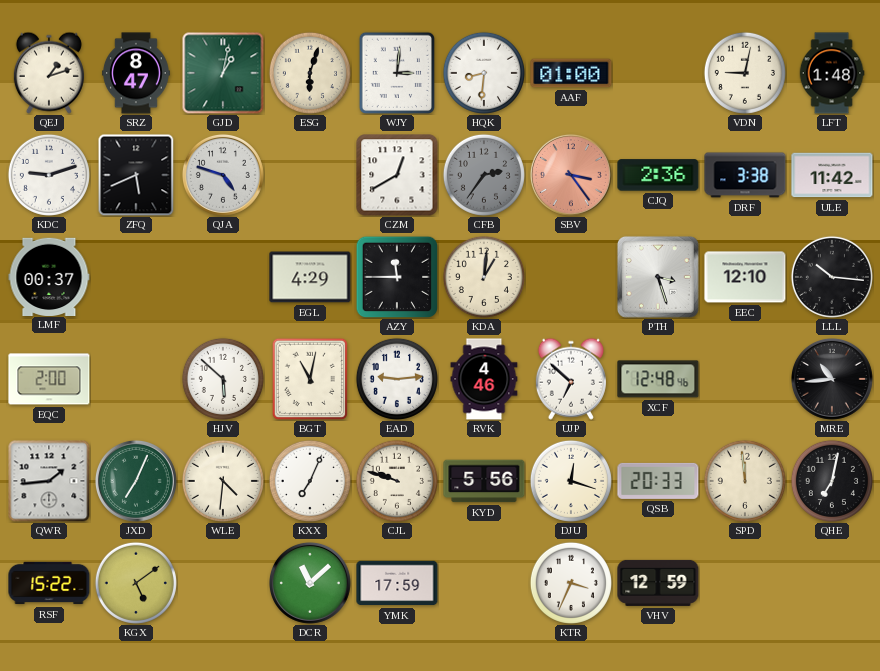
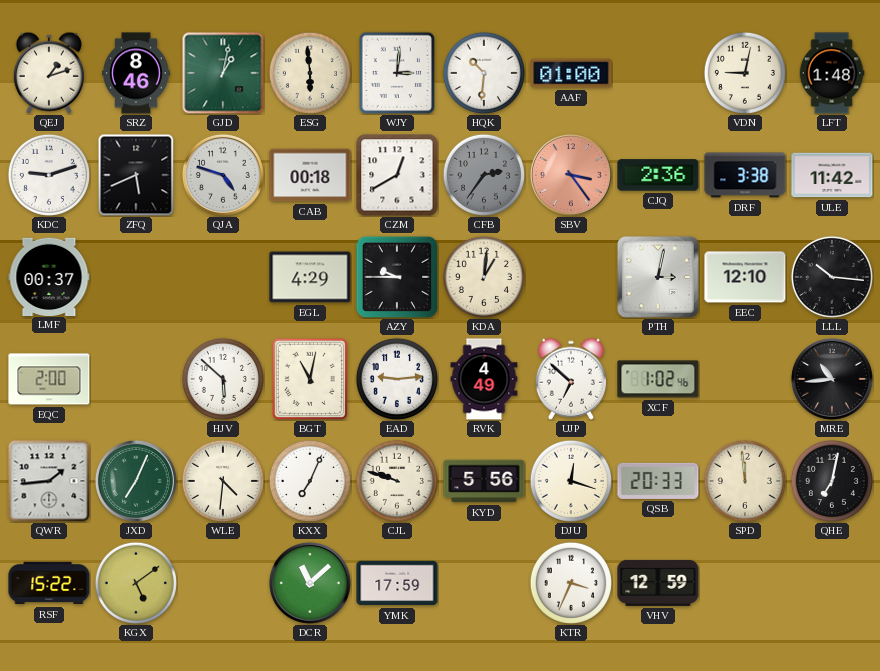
SRZ: 8:47 -> 8:46
ESG: 6:03 -> 5:59
HQK: 8:31 -> 10:31
CAB: none -> 00:18
AZY: 11:45 -> 9:45
PTH: 3:27 -> 3:02
RVK: 4:46 -> 4:49
XCF: 12:48 -> 1:02
